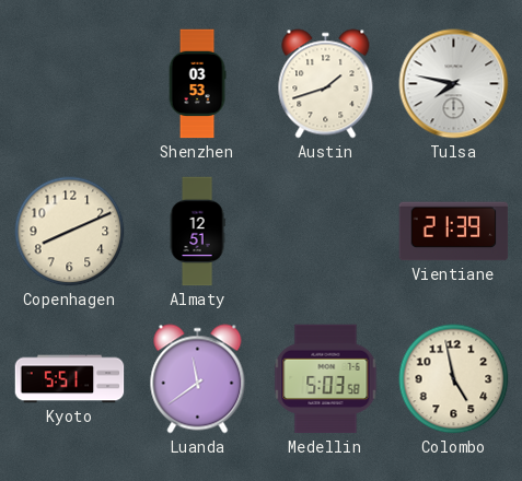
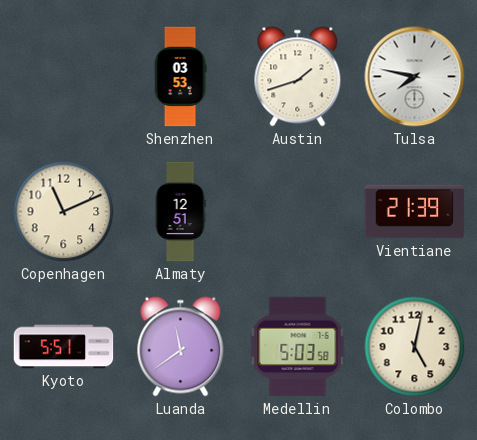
Copenhagen: 8:11 -> 11:11
Colombo: 4:58 -> 5:02
